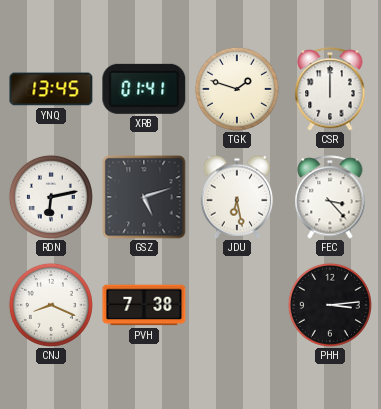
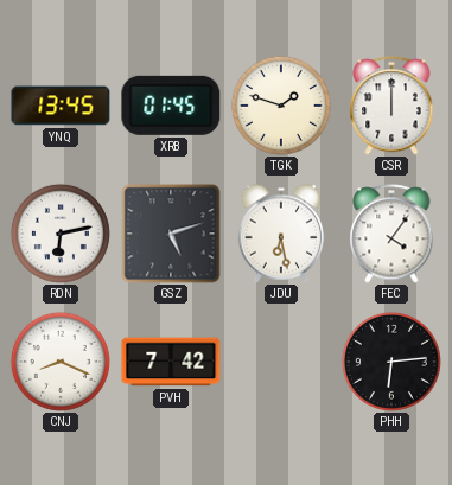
XRB: 01:41 -> 01:45
FEC: 3:23 -> 4:06
PVH: 7:38 -> 7:42
PHH: 3:14 -> 6:14
